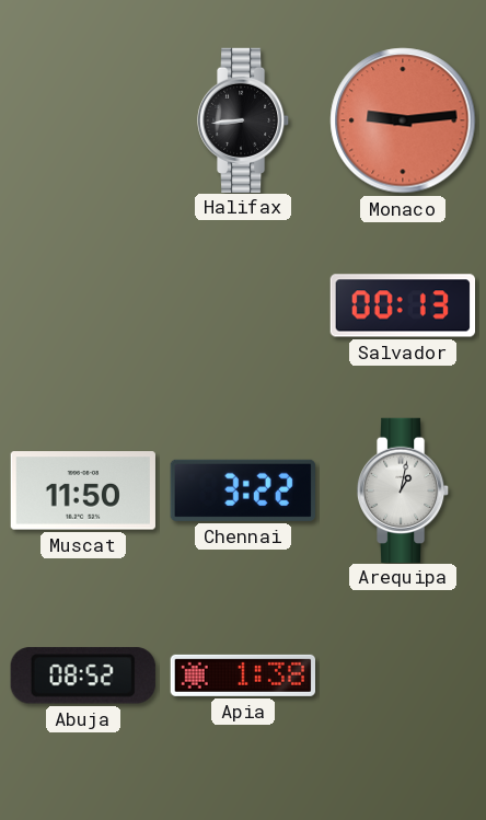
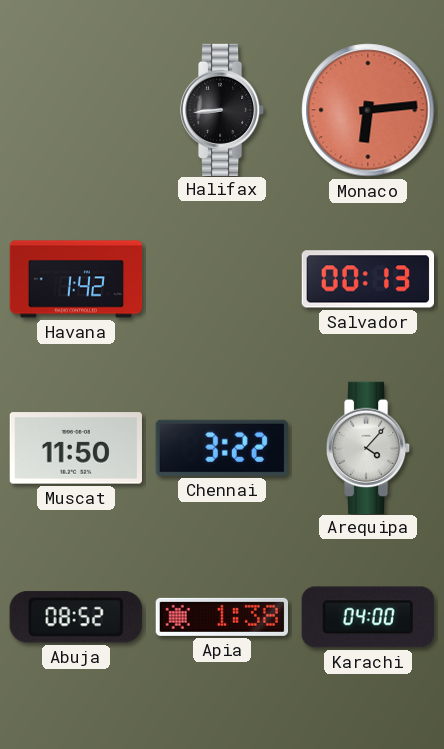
Monaco: 9:14 -> 6:14
Havana: none -> 1:42
Arequipa: 1:02 -> 4:07
Karachi: none -> 04:00
